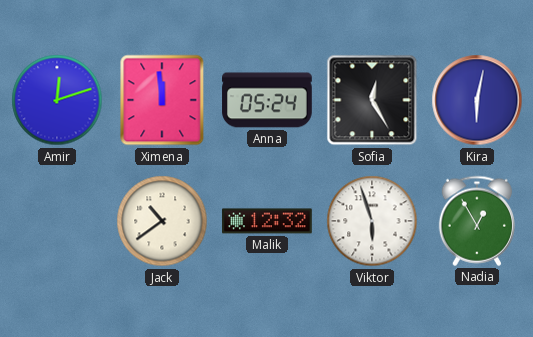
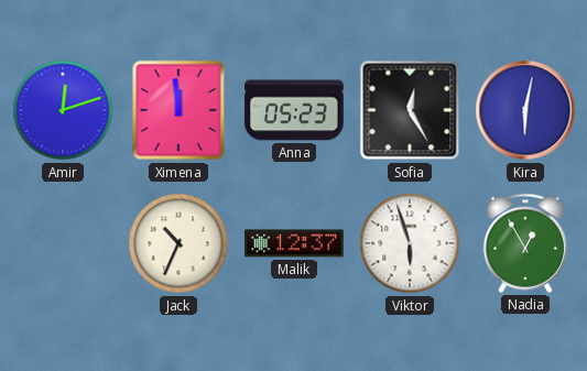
Anna: 05:24 -> 05:23
Jack: 10:39 -> 10:34
Malik: 12:32 -> 12:37
